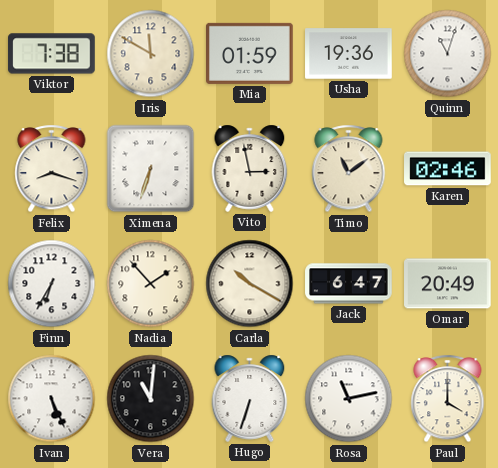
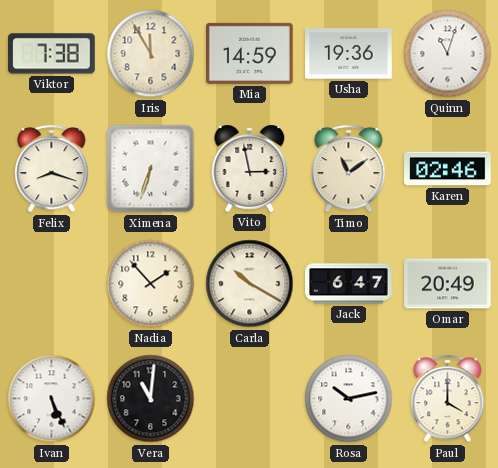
Iris: 11:50 -> 11:55
Mia: 01:59 -> 14:59
Finn: 6:35 -> none
Hugo: 6:33 -> none
Rosa: 11:13 -> 10:13
